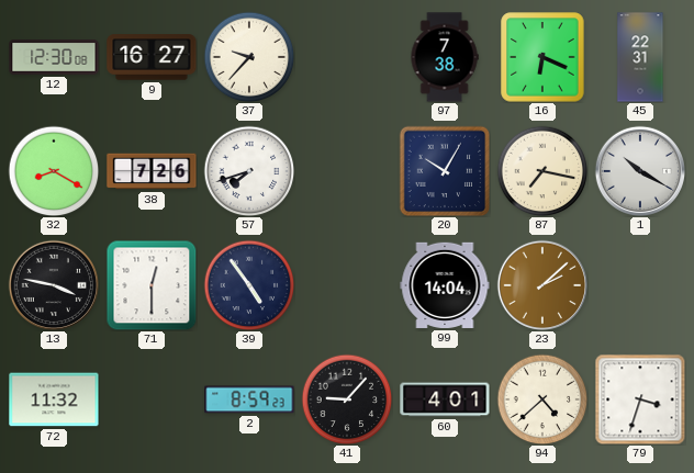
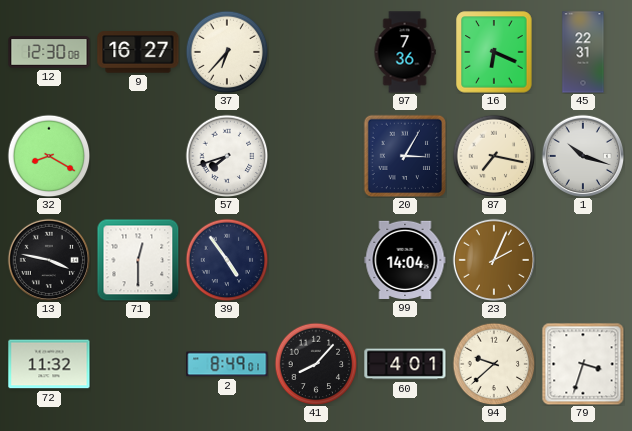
37: 9:37 -> 6:37
97: 7:38 -> 7:36
38: 7:26 -> none
20: 10:05 -> 3:05
1: 10:20 -> 10:18
23: 2:08 -> 2:04
2: 8:59 -> 8:49
41: 9:07 -> 8:07
94: 4:38 -> 9:38
